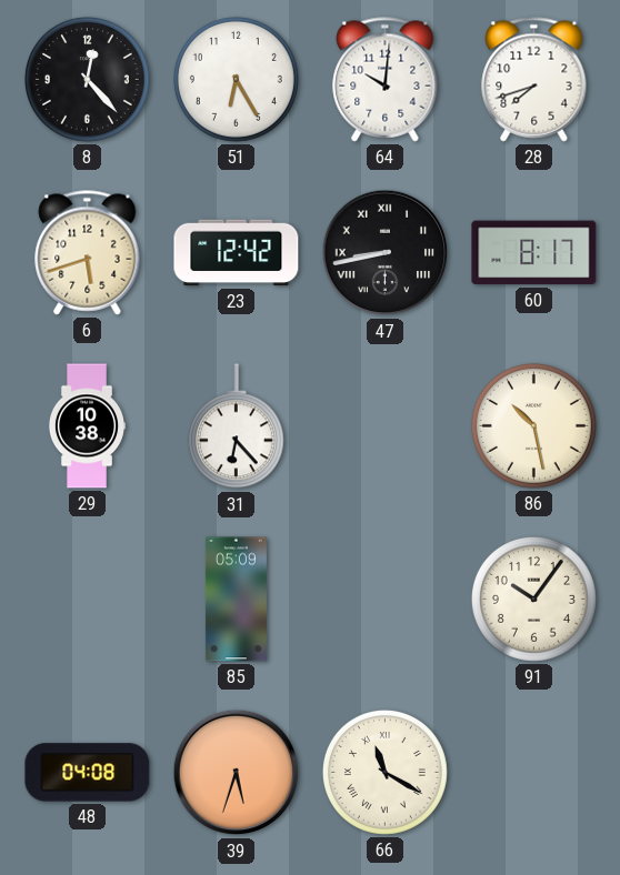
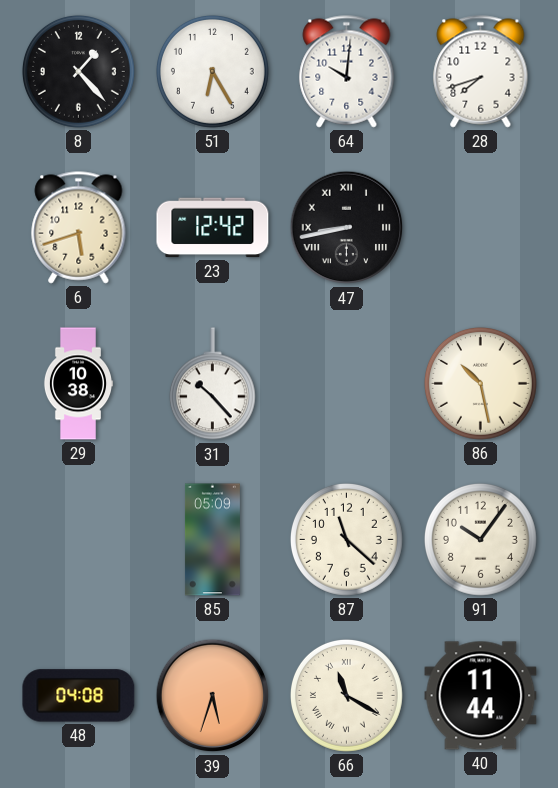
8: 12:23 -> 1:23
60: 8:17 -> none
31: 6:23 -> 10:23
87: none -> 11:22
40: none -> 11:44
